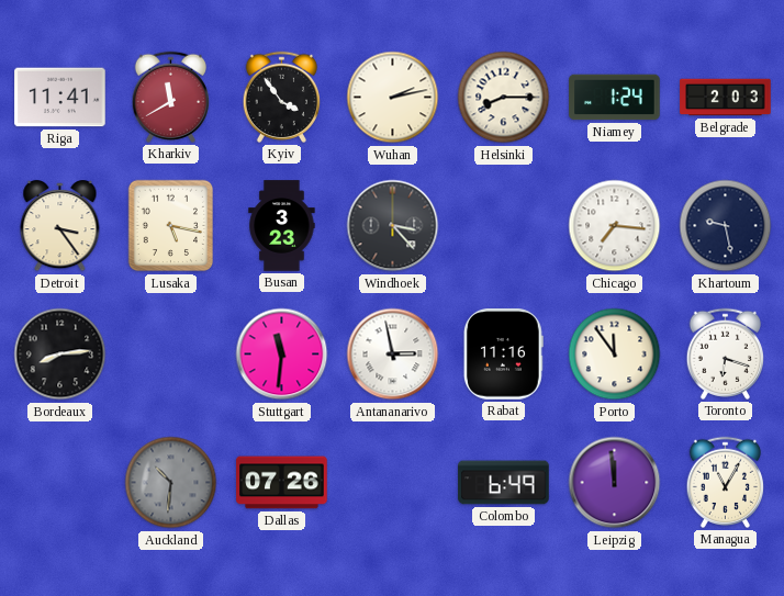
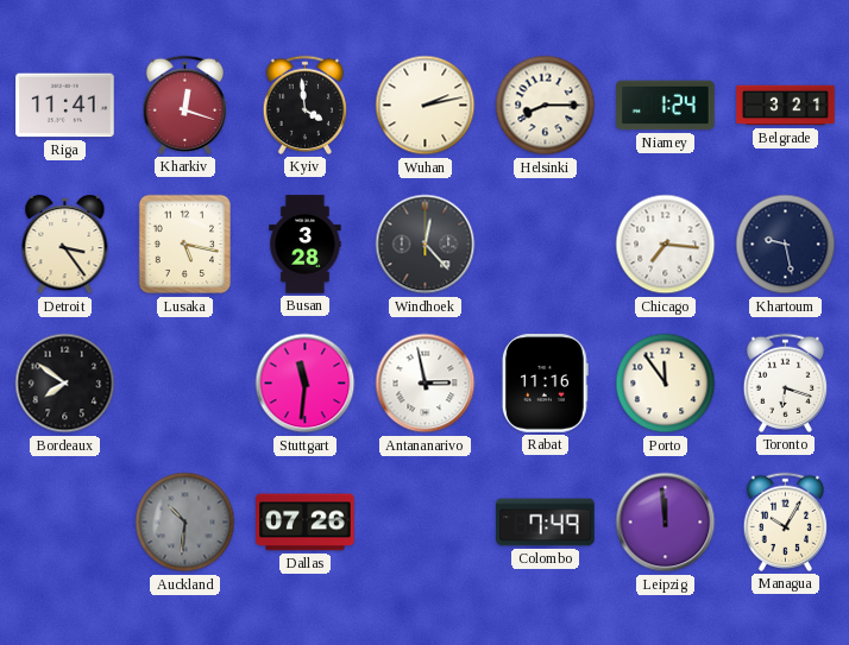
Kharkiv: 11:40 -> 12:18
Kyiv: 3:54 -> 3:59
Belgrade: 2:03 -> 3:21
Busan: 3:23 -> 3:28
Windhoek: 3:23 -> 12:23
Bordeaux: 8:14 -> 7:51
Colombo: 6:49 -> 7:49
Managua: 11:05 -> 10:05
